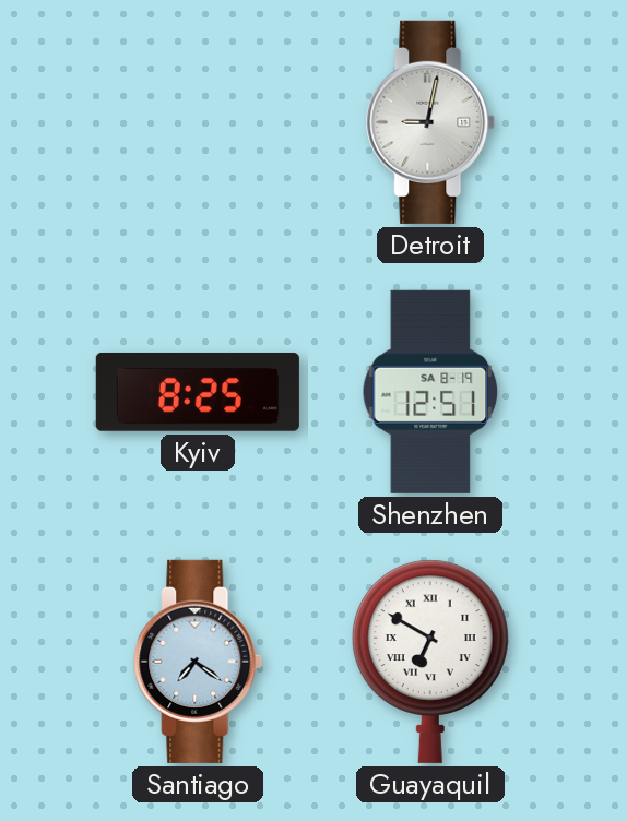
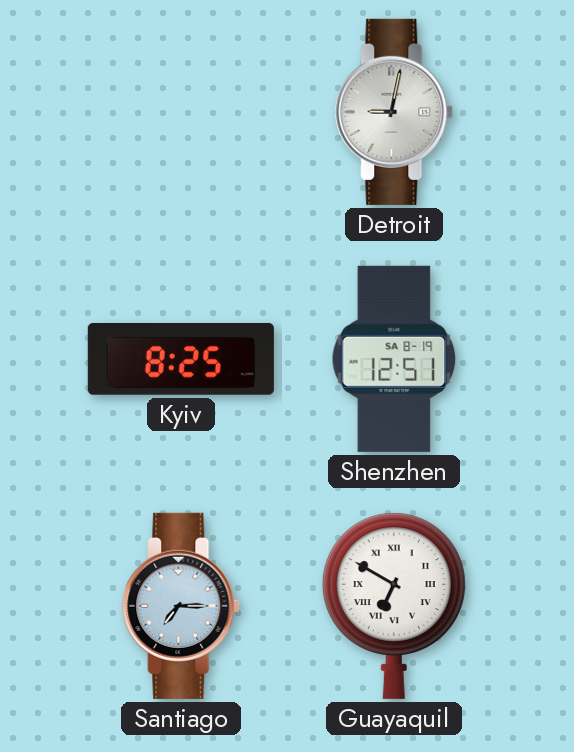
Santiago: 7:21 -> 7:15
